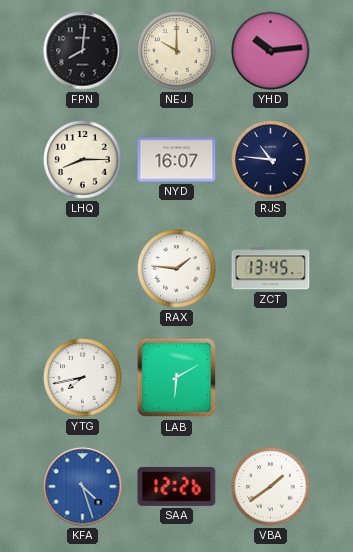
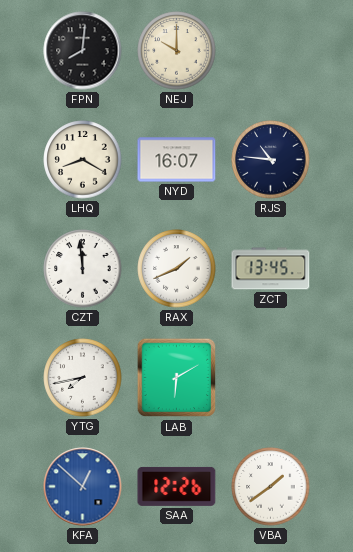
YHD: 10:14 -> none
LHQ: 8:15 -> 8:20
CZT: none -> 11:59
RAX: 1:46 -> 1:41
KFA: 4:27 -> 12:52
